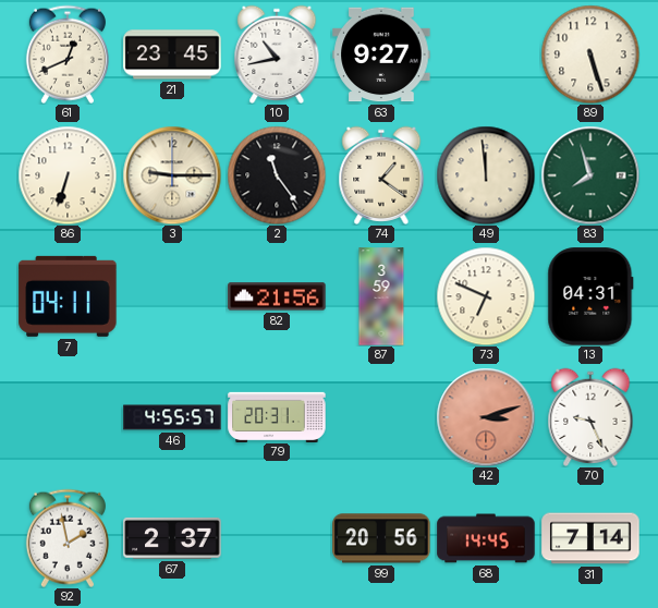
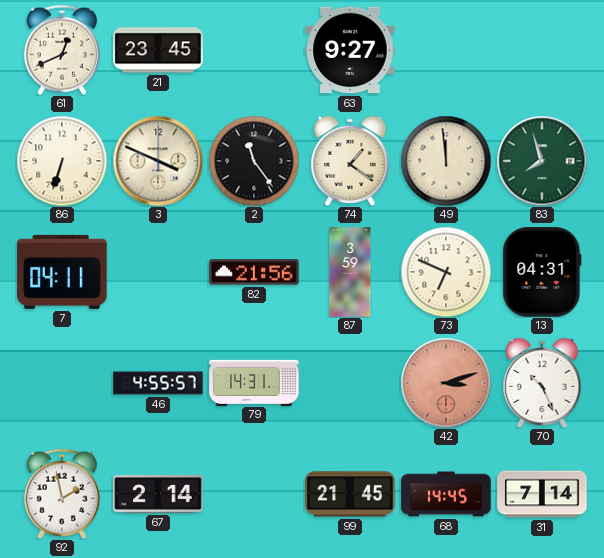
10: 10:43 -> none
89: 5:27 -> none
3: 9:15 -> 3:49
79: 20:31 -> 14:31
70: 9:26 -> 10:26
67: 2:37 -> 2:14
99: 20:56 -> 21:45
